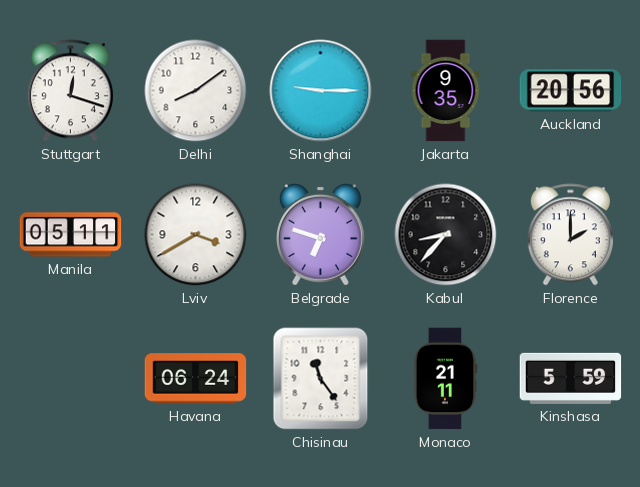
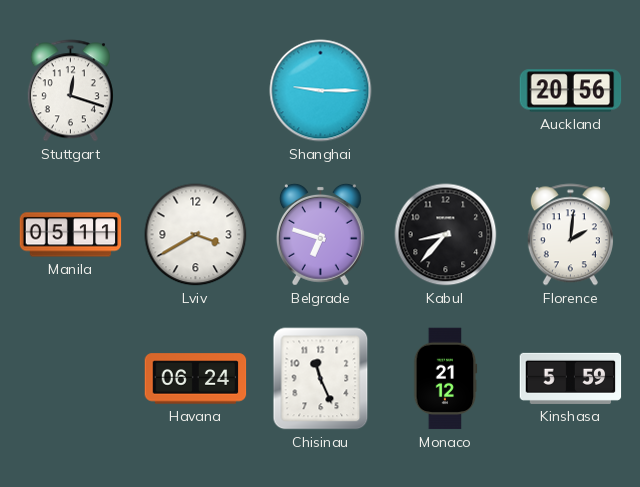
Delhi: 8:09 -> none
Jakarta: 9:35 -> none
Florence: 2:00 -> 2:01
Chisinau: 11:24 -> 11:26
Monaco: 21:11 -> 21:12
